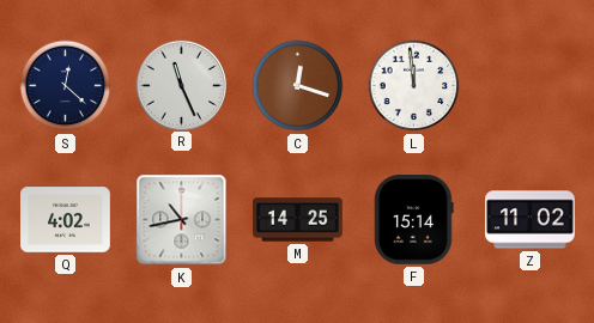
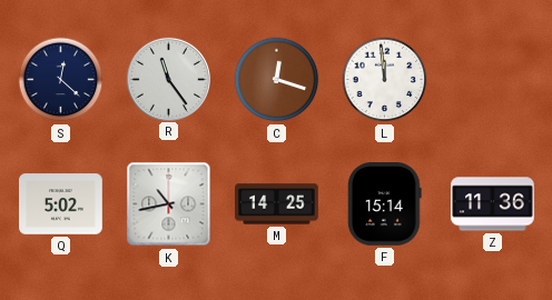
R: 11:26 -> 11:24
Q: 4:02 -> 5:02
Z: 11:02 -> 11:36
